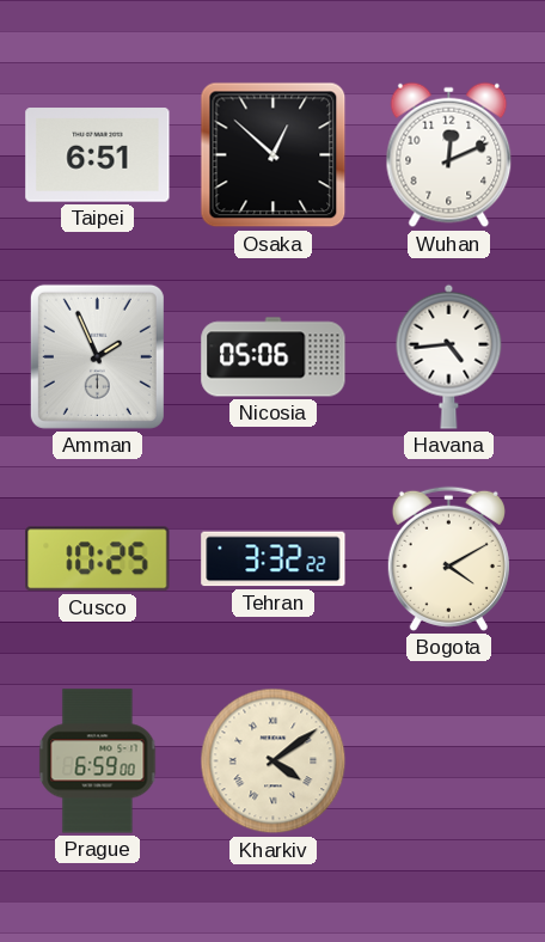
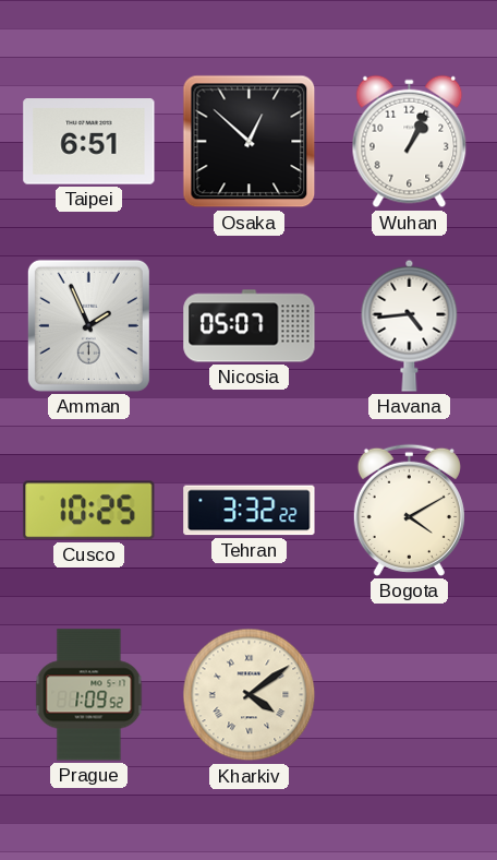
Wuhan: 12:11 -> 1:04
Nicosia: 05:06 -> 05:07
Prague: 6:59 -> 1:09
